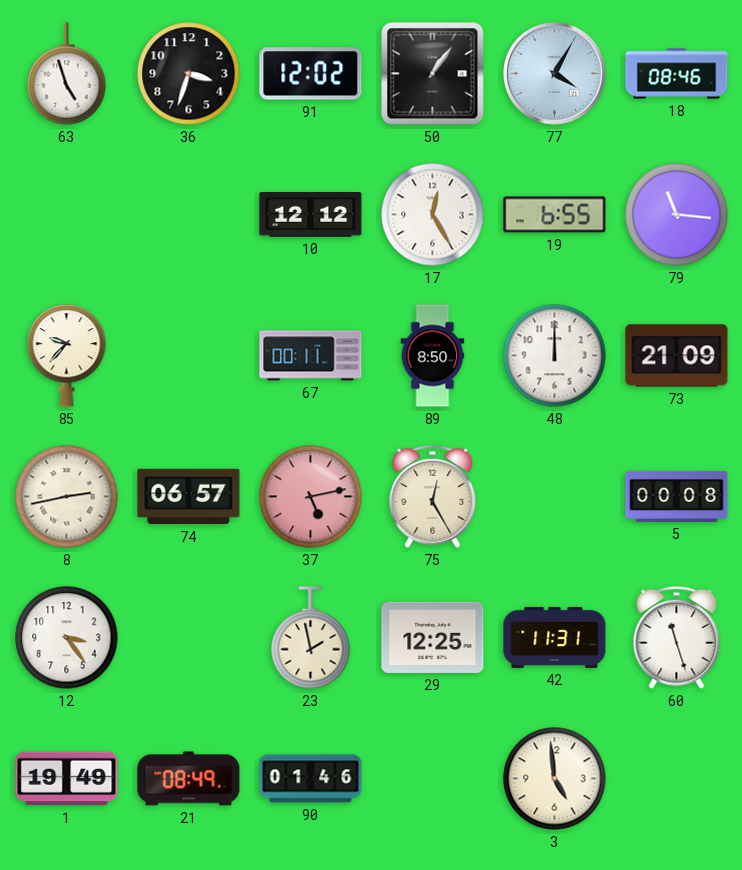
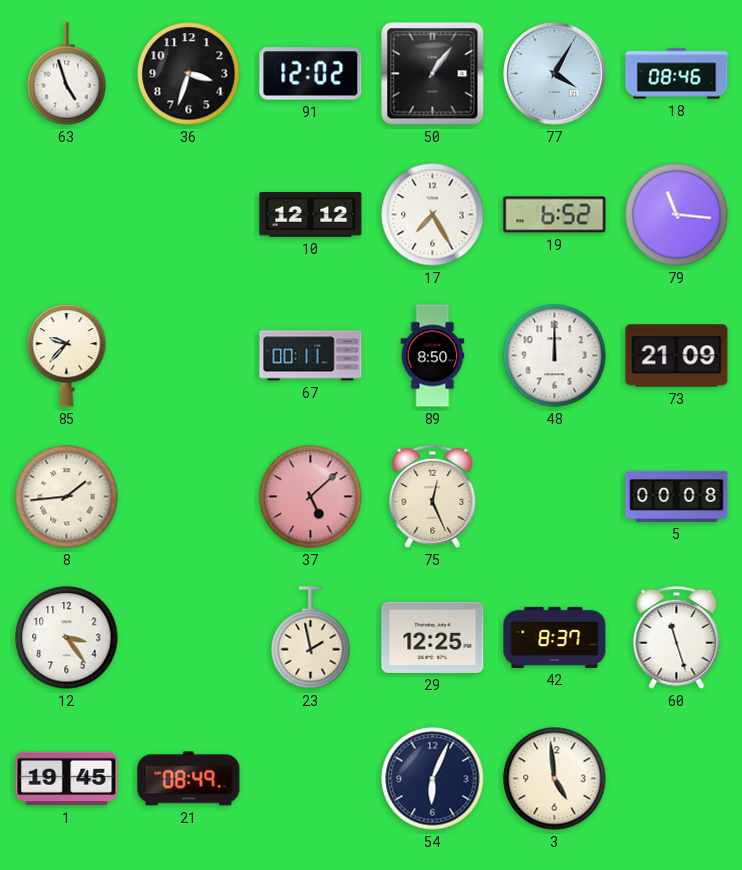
17: 12:25 -> 7:25
19: 6:55 -> 6:52
8: 2:43 -> 1:44
74: 06:57 -> none
37: 5:13 -> 5:08
75: 12:25 -> 12:26
42: 11:31 -> 8:37
1: 19:49 -> 19:45
90: 01:46 -> none
54: none -> 6:04
